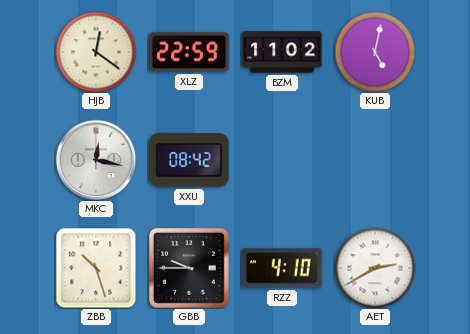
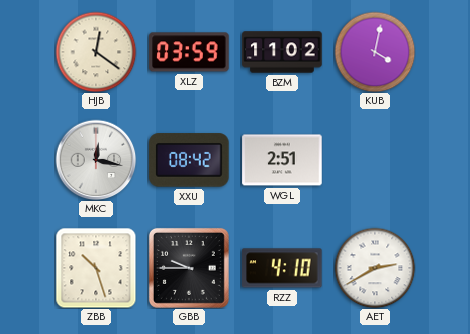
XLZ: 22:59 -> 03:59
KUB: 5:02 -> 4:02
WGL: none -> 2:51
